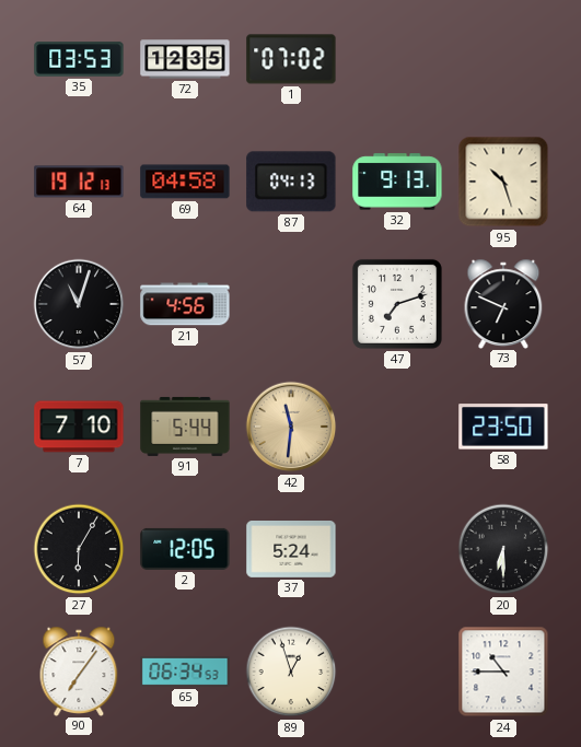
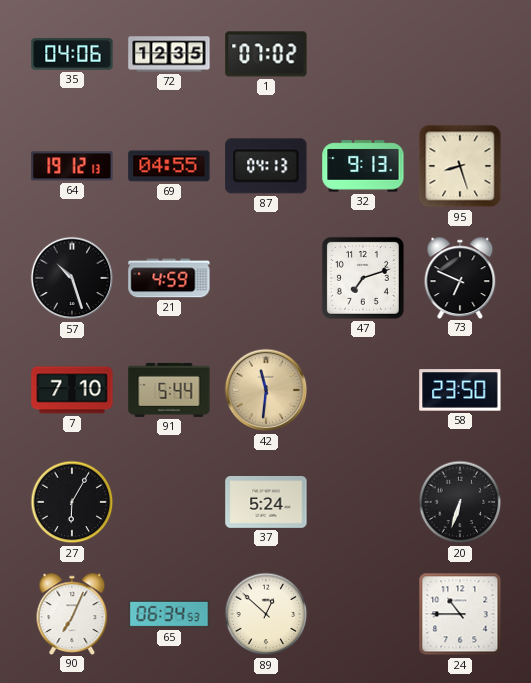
35: 03:53 -> 04:06
69: 04:58 -> 04:55
95: 10:27 -> 8:27
57: 11:03 -> 10:27
21: 4:56 -> 4:59
2: 12:05 -> none
20: 6:30 -> 6:33
90: 7:06 -> 7:04
89: 12:57 -> 12:52
